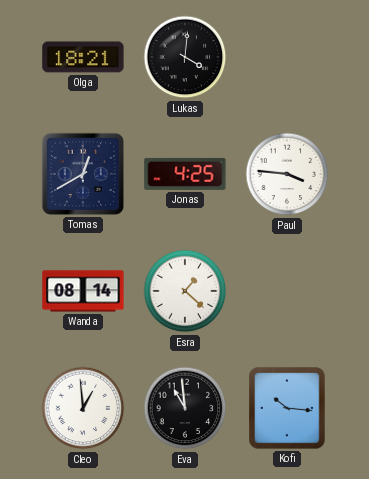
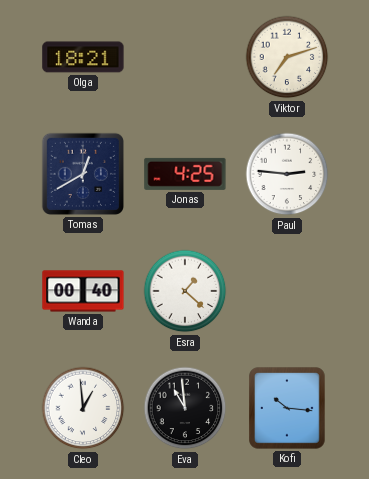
Lukas: 4:01 -> none
Viktor: none -> 7:12
Paul: 3:46 -> 2:46
Wanda: 08:14 -> 00:40
